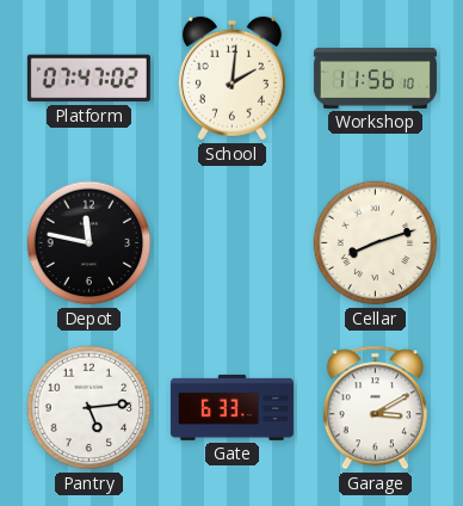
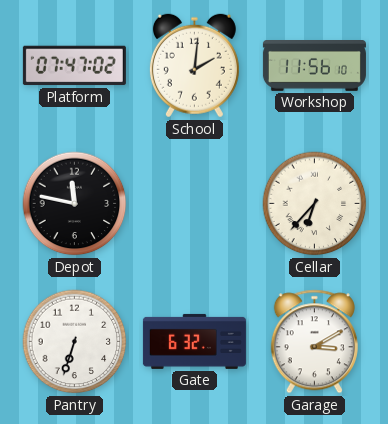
Cellar: 8:12 -> 6:37
Pantry: 5:14 -> 6:33
Gate: 6:33 -> 6:32
